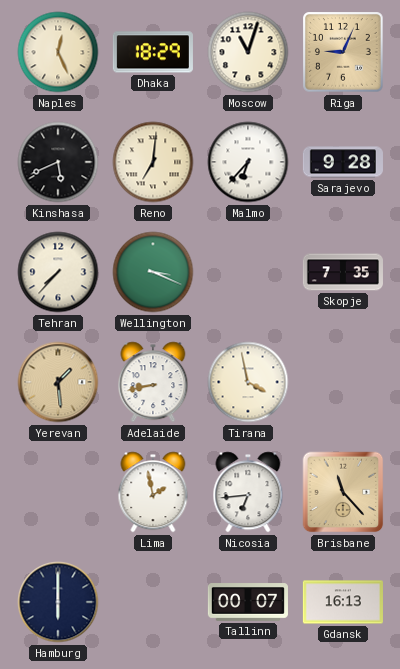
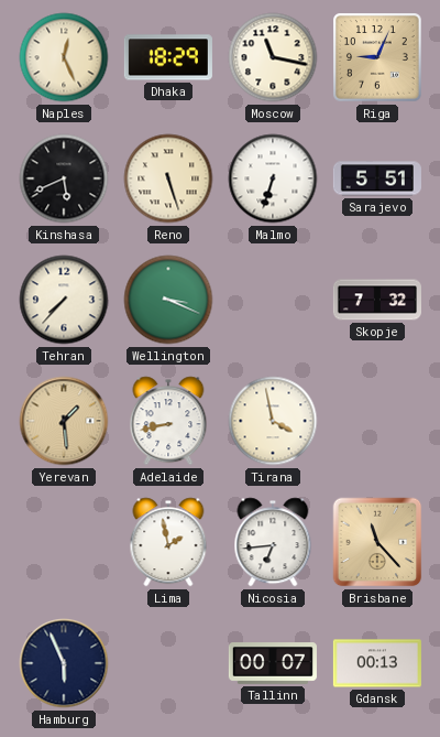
Moscow: 11:03 -> 11:17
Reno: 7:01 -> 5:27
Malmo: 6:37 -> 6:33
Sarajevo: 9:28 -> 5:51
Skopje: 7:35 -> 7:32
Hamburg: 6:00 -> 5:56
Gdansk: 16:13 -> 00:13
